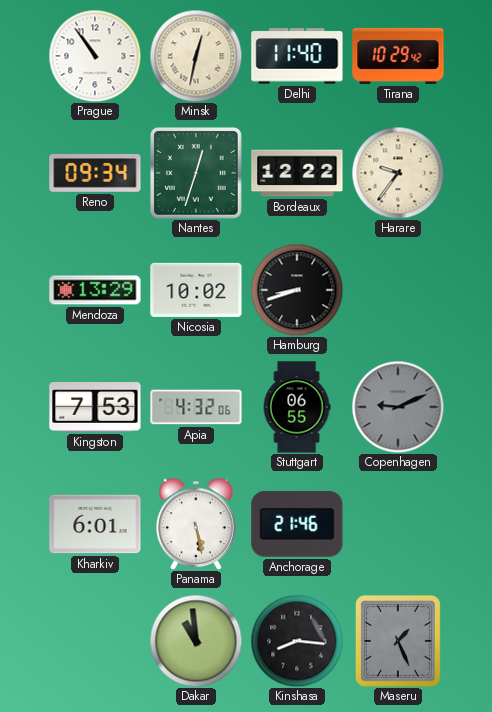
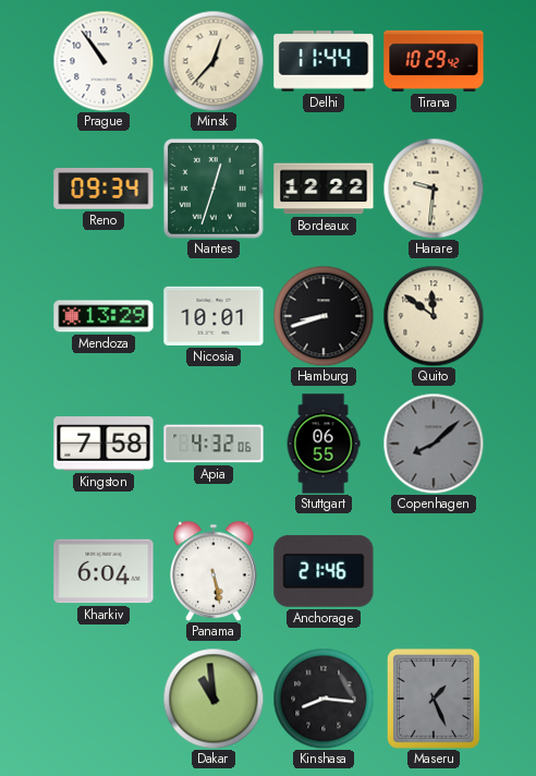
Minsk: 12:32 -> 12:37
Delhi: 11:40 -> 11:44
Harare: 9:36 -> 9:31
Nicosia: 10:02 -> 10:01
Quito: none -> 11:51
Kingston: 7:53 -> 7:58
Copenhagen: 9:11 -> 8:08
Kharkiv: 6:01 -> 6:04
